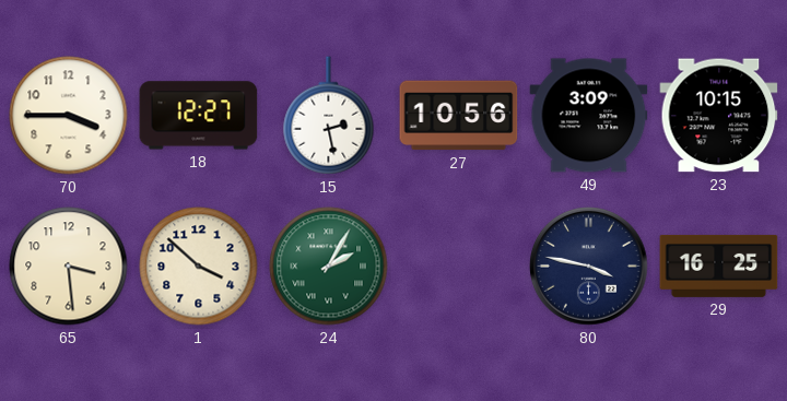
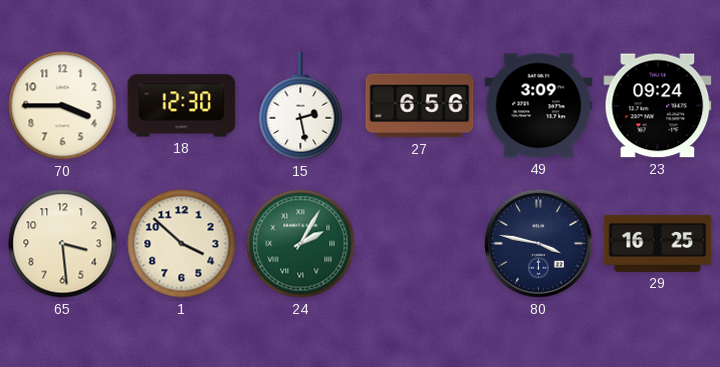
18: 12:27 -> 12:30
27: 10:56 -> 6:56
23: 10:15 -> 09:24
